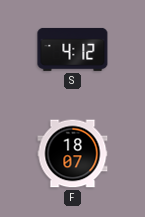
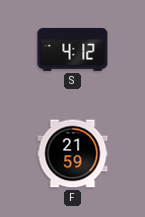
F: 18:07 -> 21:59
